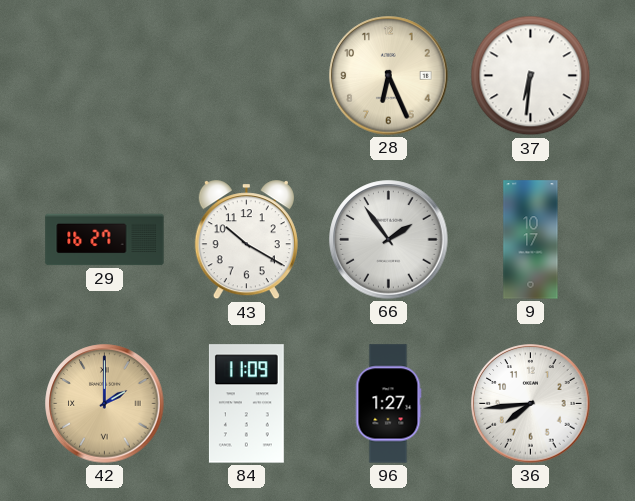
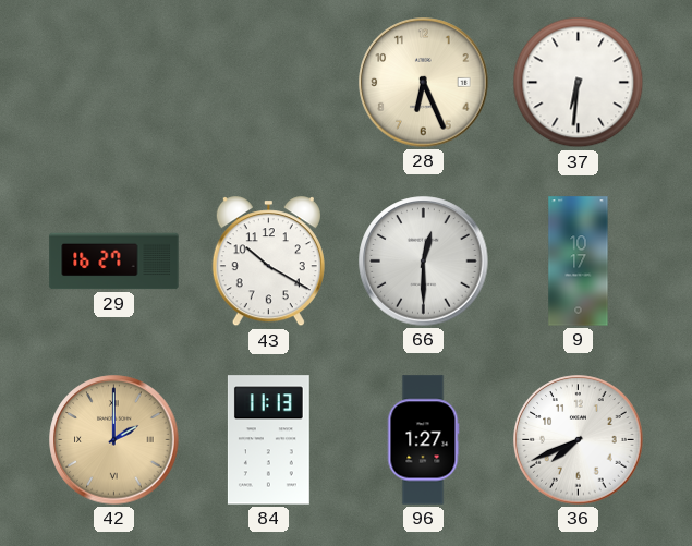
66: 1:54 -> 12:30
84: 11:09 -> 11:13
36: 7:44 -> 7:41
